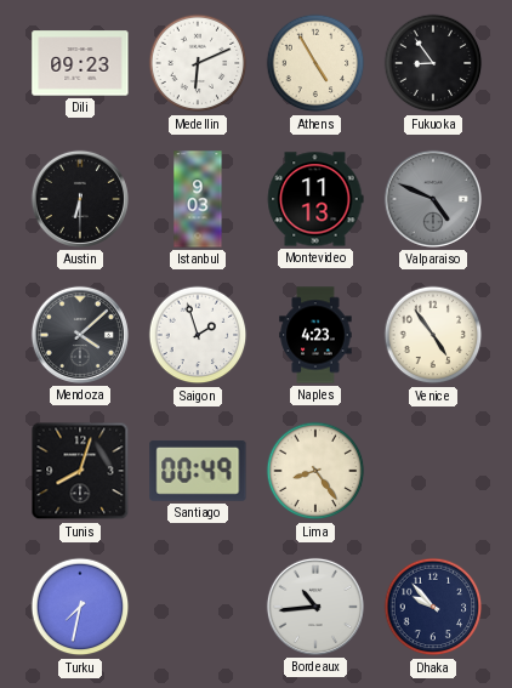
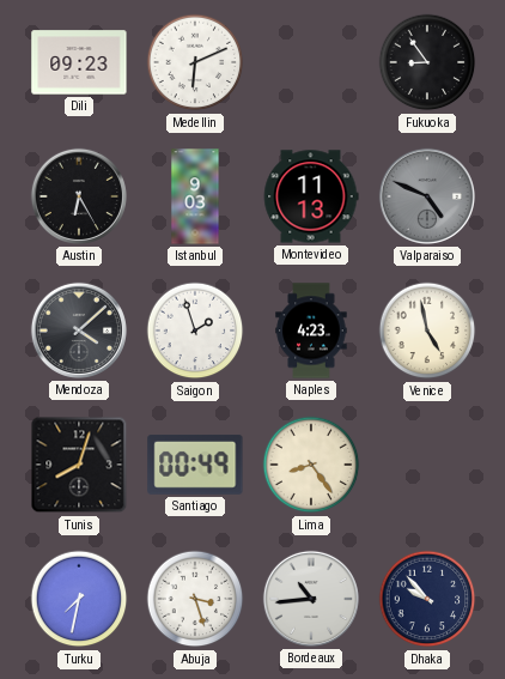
Athens: 4:55 -> none
Austin: 6:30 -> 6:25
Venice: 4:54 -> 4:58
Abuja: none -> 3:27
